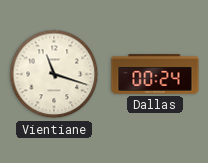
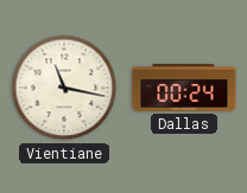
Vientiane: 11:18 -> 11:17
